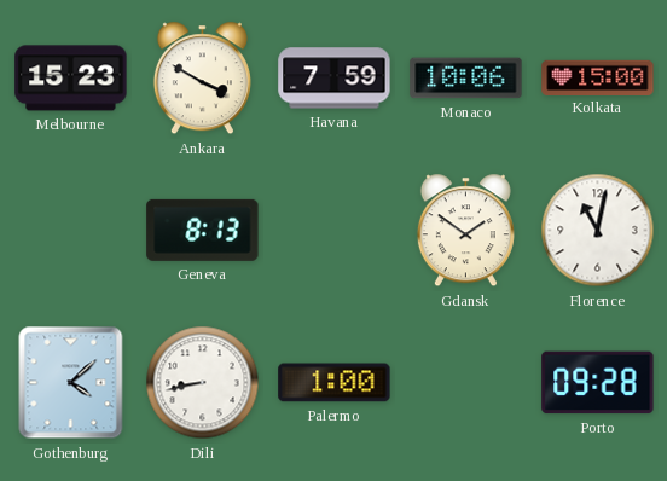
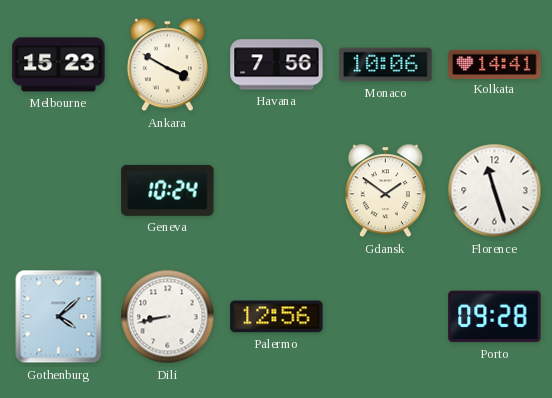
Havana: 7:59 -> 7:56
Kolkata: 15:00 -> 14:41
Geneva: 8:13 -> 10:24
Florence: 11:02 -> 11:27
Palermo: 1:00 -> 12:56
